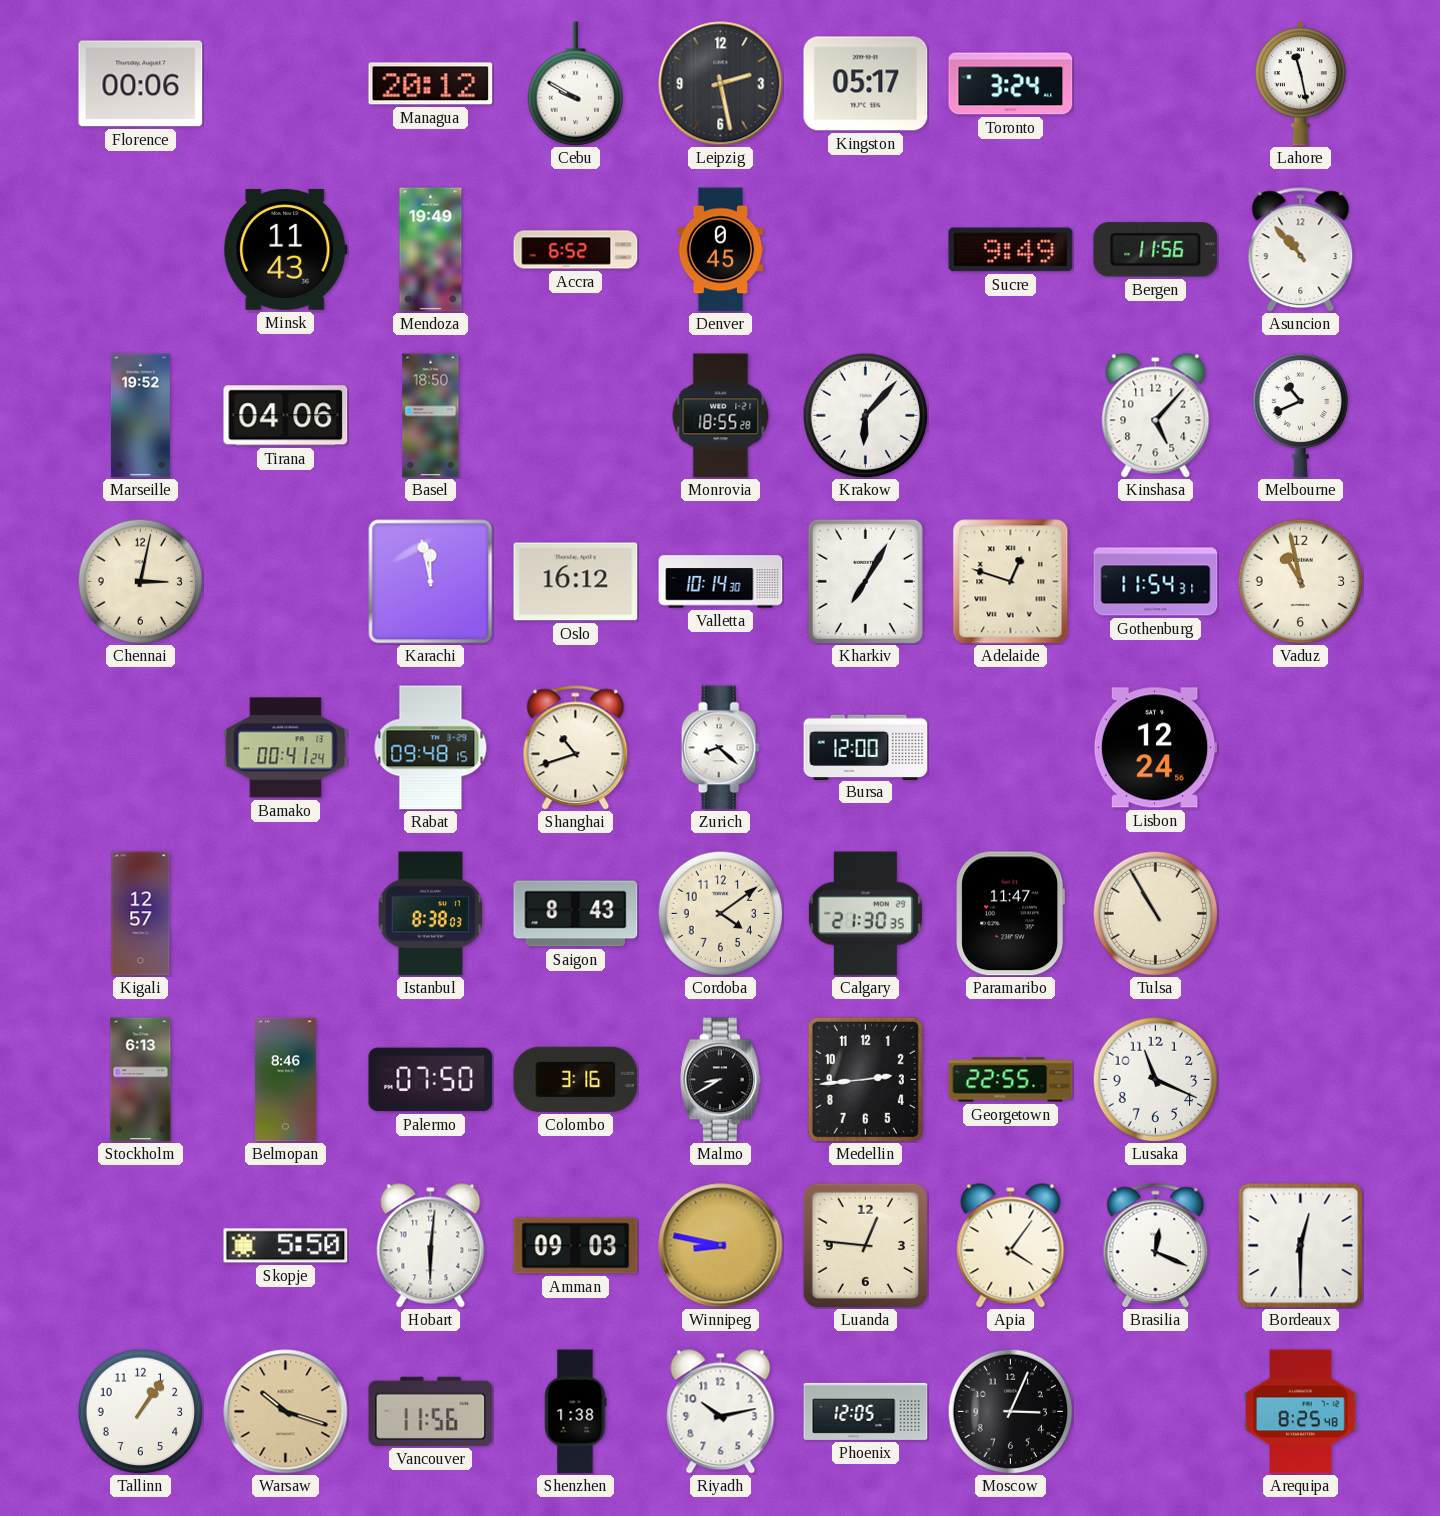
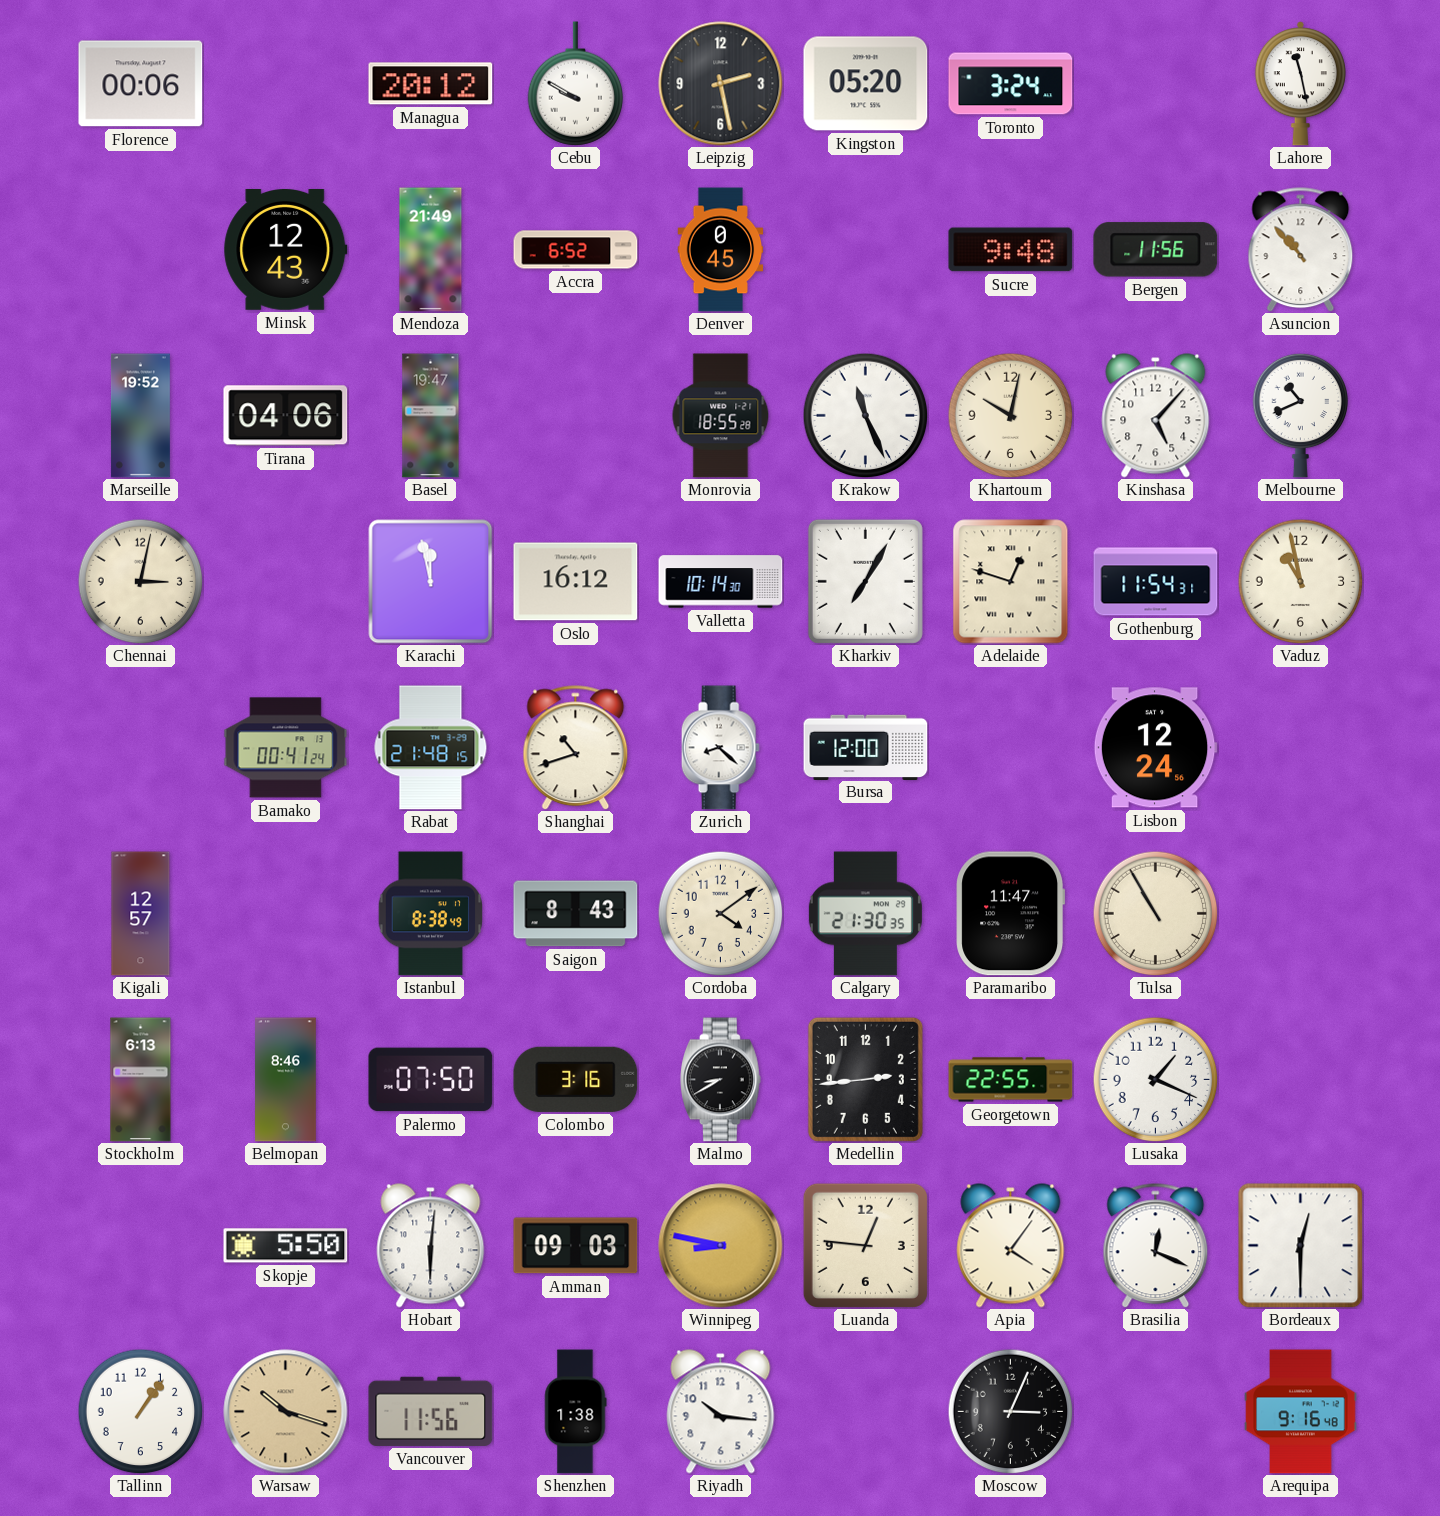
Kingston: 05:17 -> 05:20
Minsk: 11:43 -> 12:43
Mendoza: 19:49 -> 21:49
Sucre: 9:49 -> 9:48
Basel: 18:50 -> 19:47
Krakow: 6:07 -> 11:26
Khartoum: none -> 10:02
Rabat: 09:48 -> 21:48
Istanbul: 8:38:03 -> 8:38:49
Lusaka: 11:19 -> 1:19
Riyadh: 10:13 -> 10:16
Phoenix: 12:05 -> none
Arequipa: 8:25 -> 9:16
